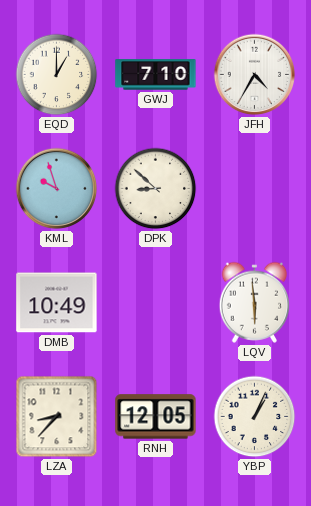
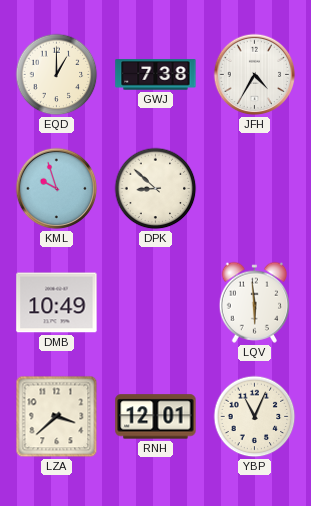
GWJ: 7:10 -> 7:38
LZA: 8:37 -> 3:38
RNH: 12:05 -> 12:01
YBP: 1:04 -> 11:04
